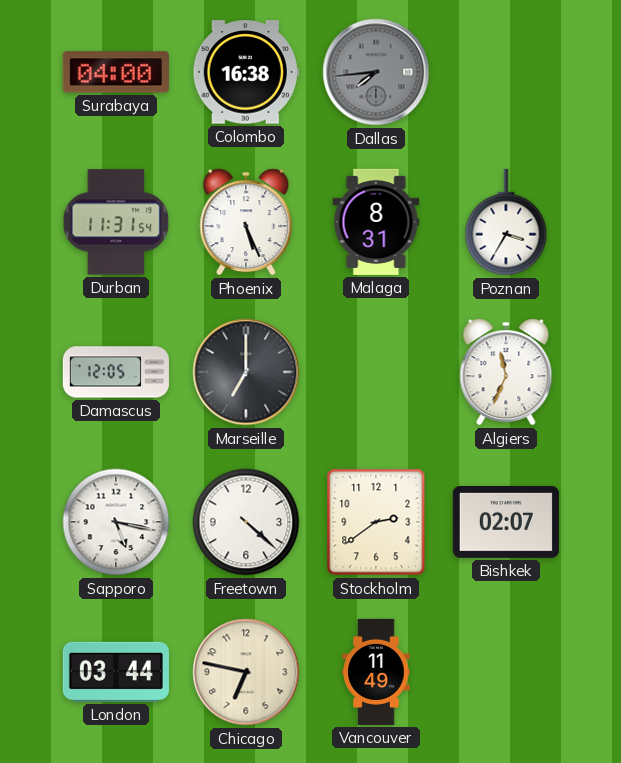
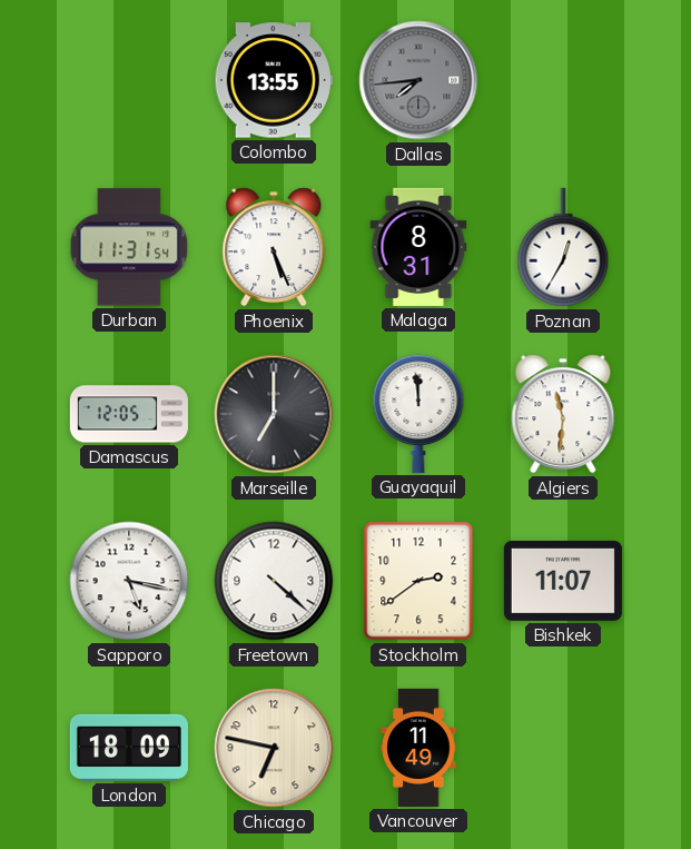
Surabaya: 04:00 -> none
Colombo: 16:38 -> 13:55
Poznan: 3:35 -> 12:35
Guayaquil: none -> 11:59
Algiers: 11:34 -> 11:31
Bishkek: 02:07 -> 11:07
London: 03:44 -> 18:09
